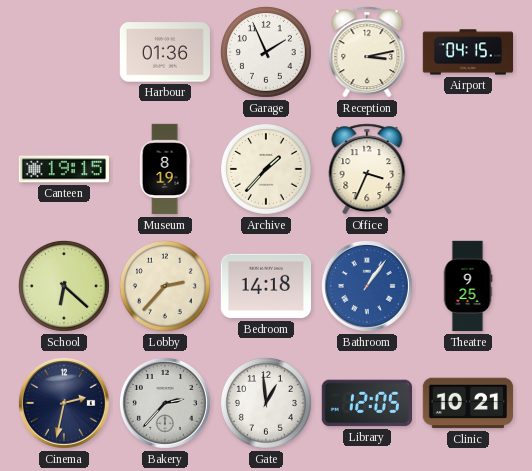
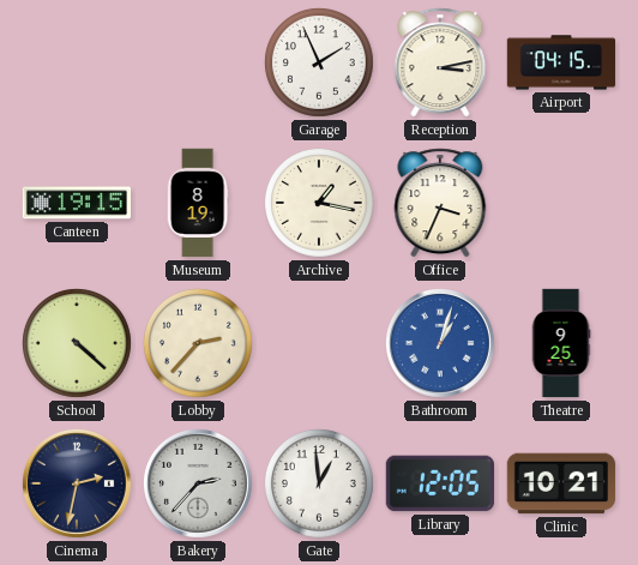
Harbour: 01:36 -> none
Archive: 1:37 -> 1:17
School: 6:22 -> 4:22
Bedroom: 14:18 -> none
Bathroom: 1:06 -> 1:03
